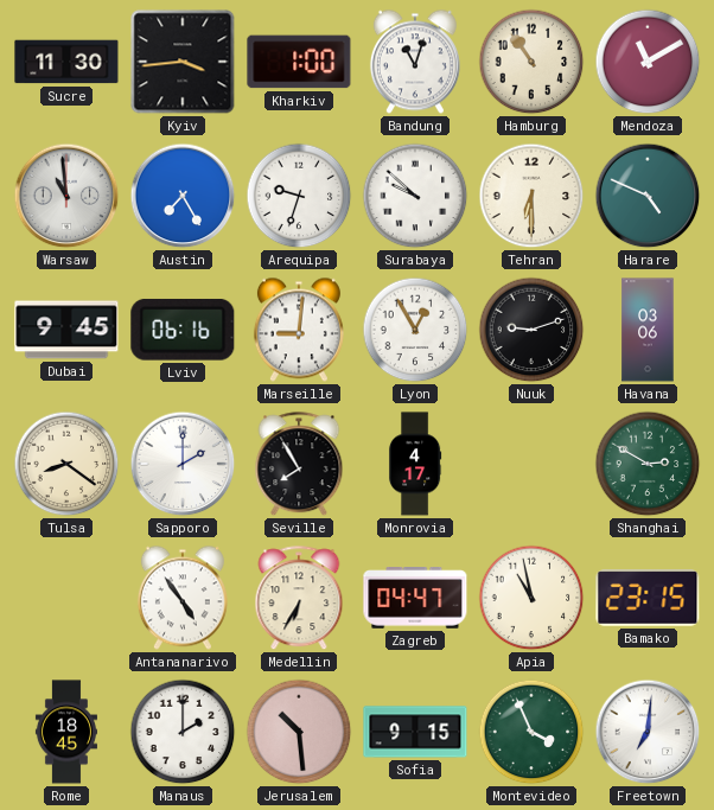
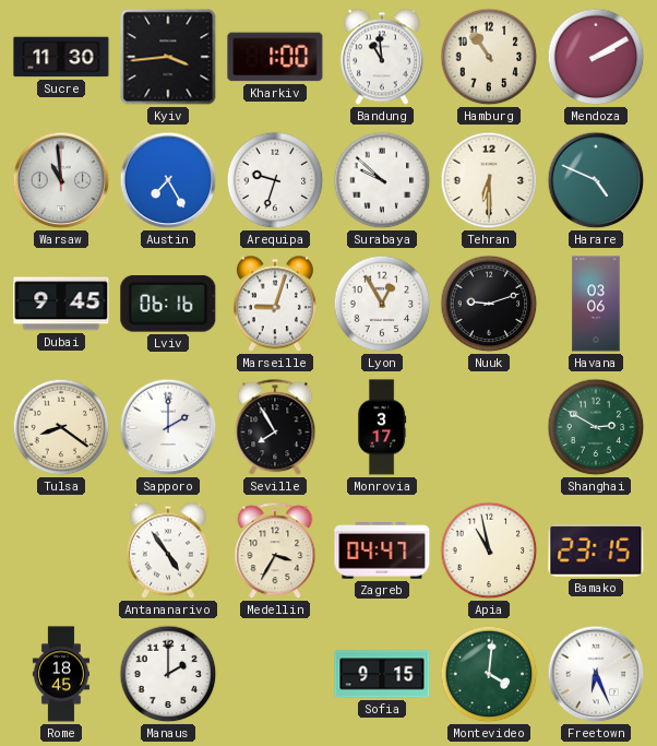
Bandung: 11:03 -> 10:59
Mendoza: 11:10 -> 2:10
Marseille: 9:01 -> 9:03
Monrovia: 4:17 -> 3:17
Medellin: 6:35 -> 3:35
Jerusalem: 10:29 -> none
Montevideo: 3:56 -> 4:01
Freetown: 7:01 -> 6:26
